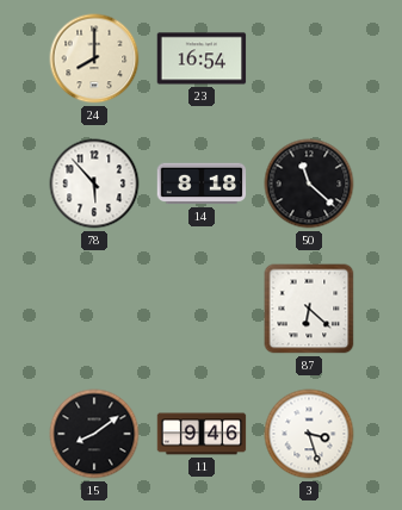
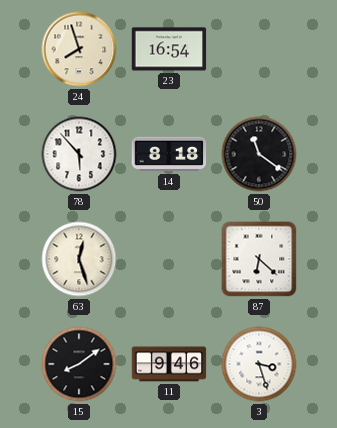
24: 8:00 -> 7:57
50: 11:22 -> 11:21
63: none -> 12:27
